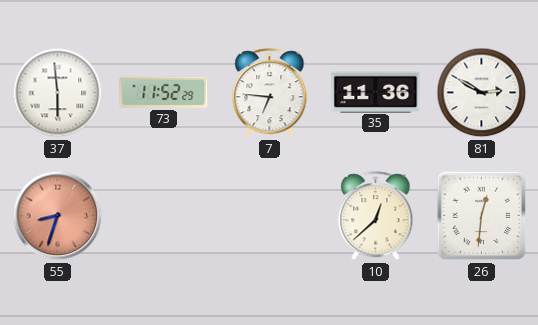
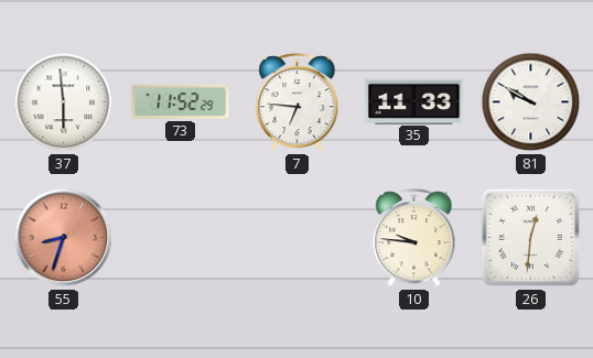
35: 11:36 -> 11:33
81: 2:50 -> 9:50
10: 12:38 -> 9:46
